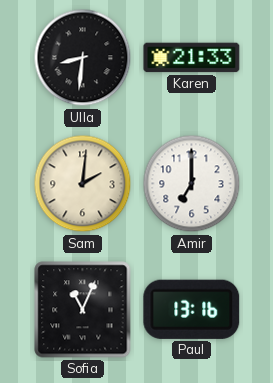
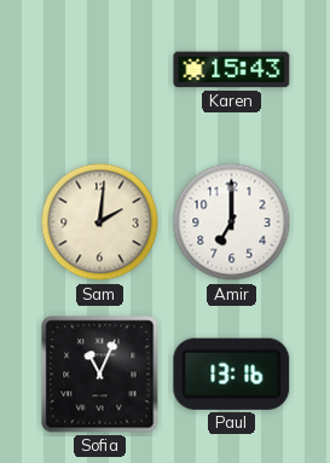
Ulla: 8:31 -> none
Karen: 21:33 -> 15:43
